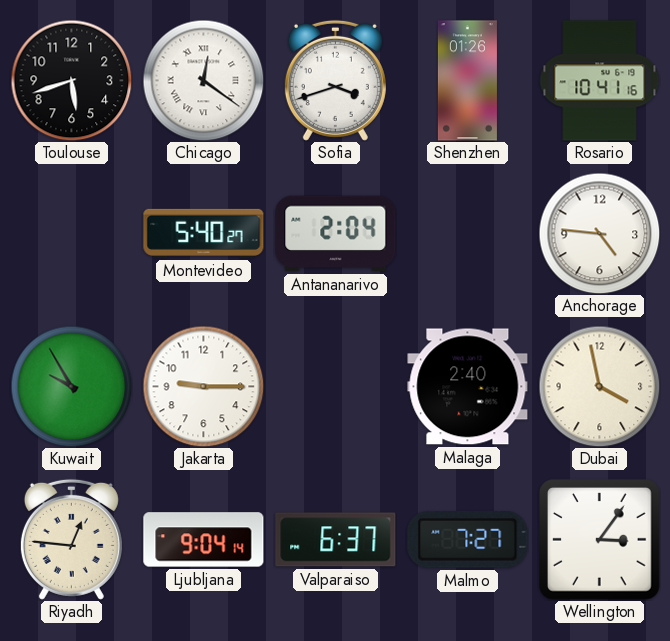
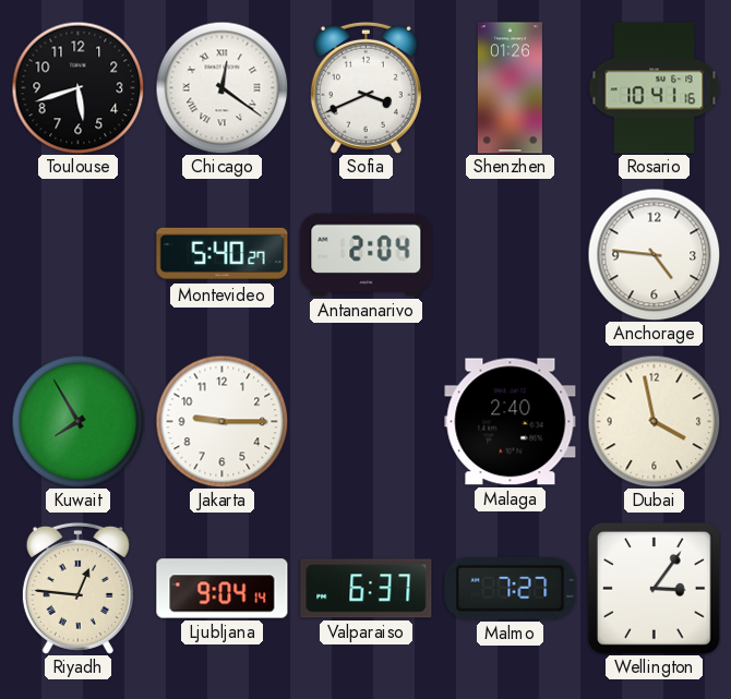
Sofia: 3:42 -> 3:41
Kuwait: 9:55 -> 7:55
